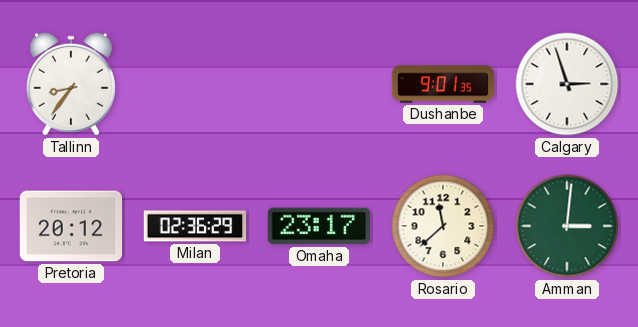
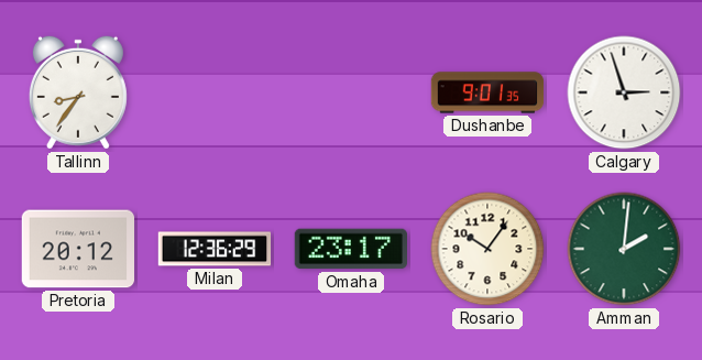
Milan: 02:36 -> 12:36
Rosario: 11:38 -> 10:06
Amman: 3:01 -> 2:01
